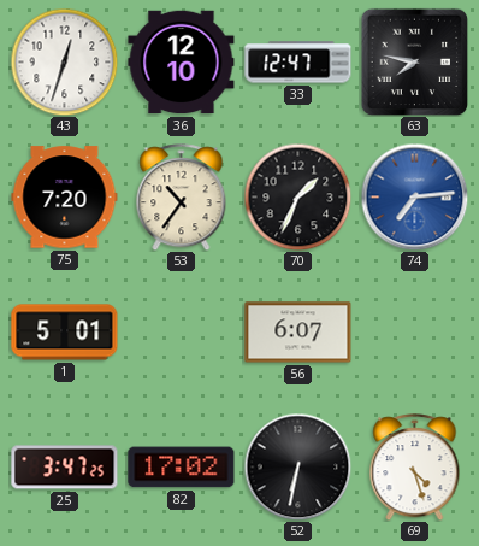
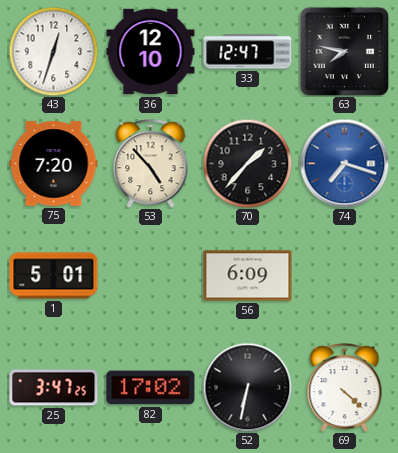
53: 10:36 -> 4:53
70: 1:34 -> 1:37
74: 7:14 -> 7:18
56: 6:07 -> 6:09
69: 4:27 -> 4:22
